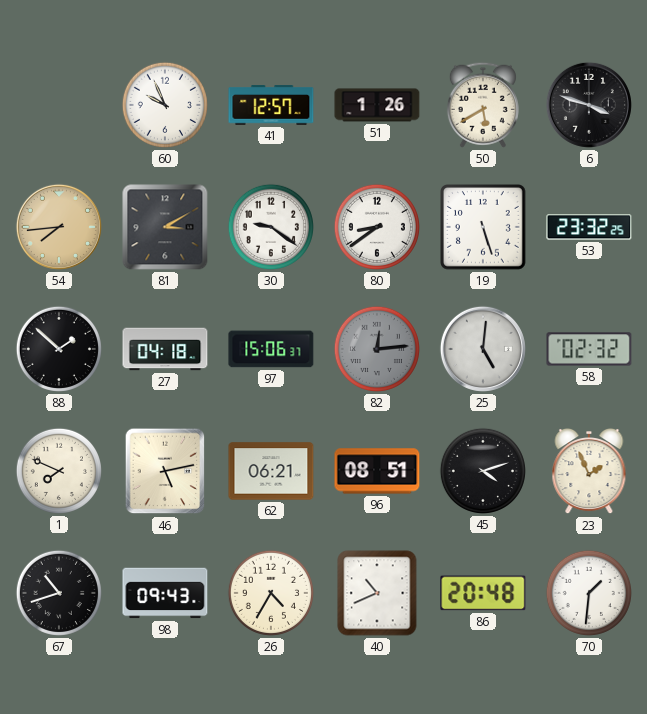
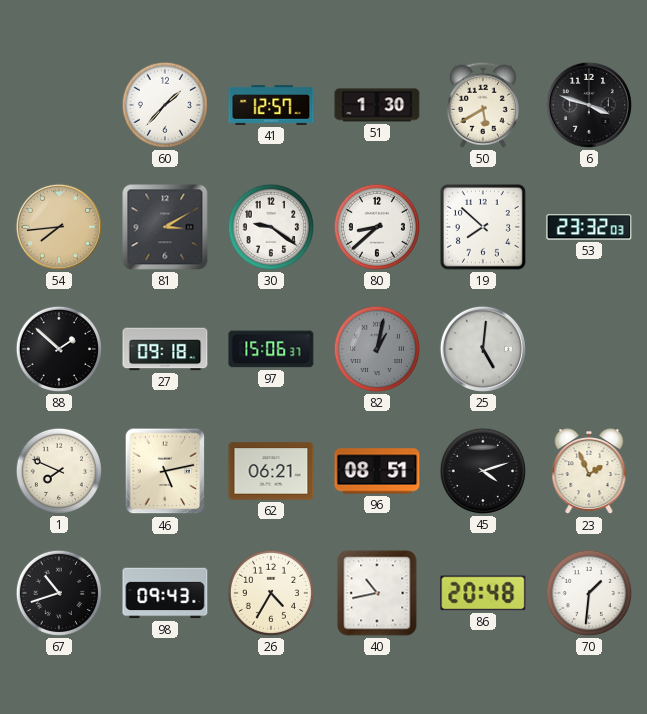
60: 9:56 -> 1:37
51: 1:26 -> 1:30
80: 8:39 -> 8:38
19: 5:27 -> 7:52
53: 23:32:25 -> 23:32:03
27: 04:18 -> 09:18
82: 12:14 -> 1:02
58: 02:32 -> none
40: 10:41 -> 10:43
